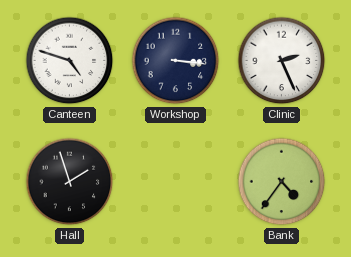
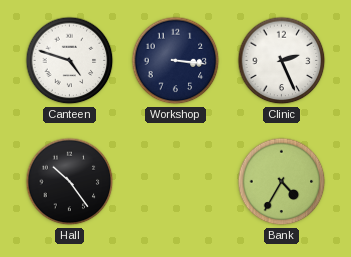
Hall: 1:57 -> 10:24
Bank: 4:36 -> 4:35
